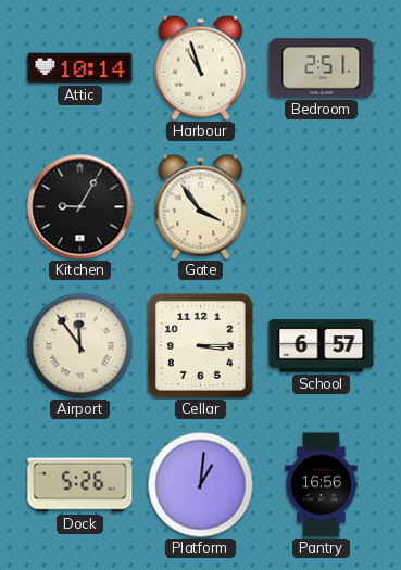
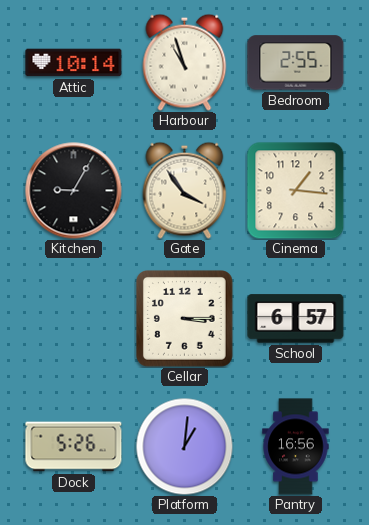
Bedroom: 2:51 -> 2:55
Cinema: none -> 1:16
Airport: 11:54 -> none
